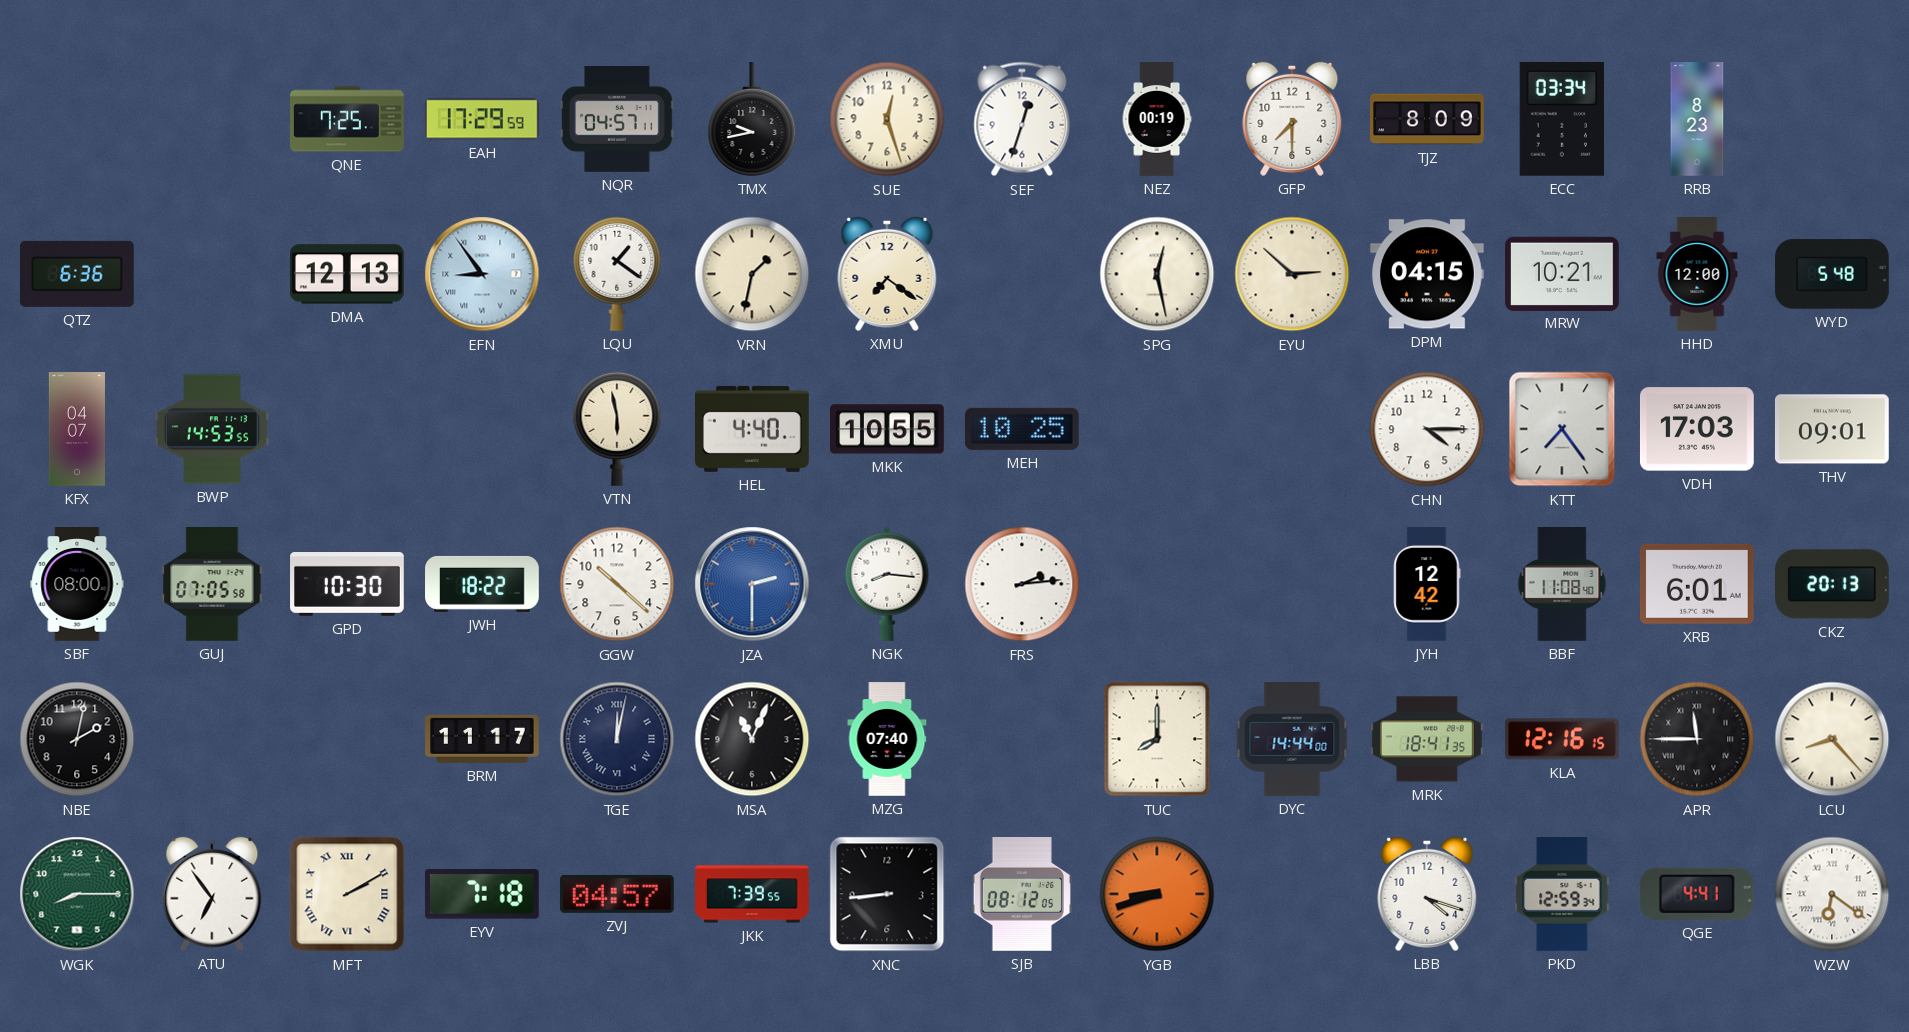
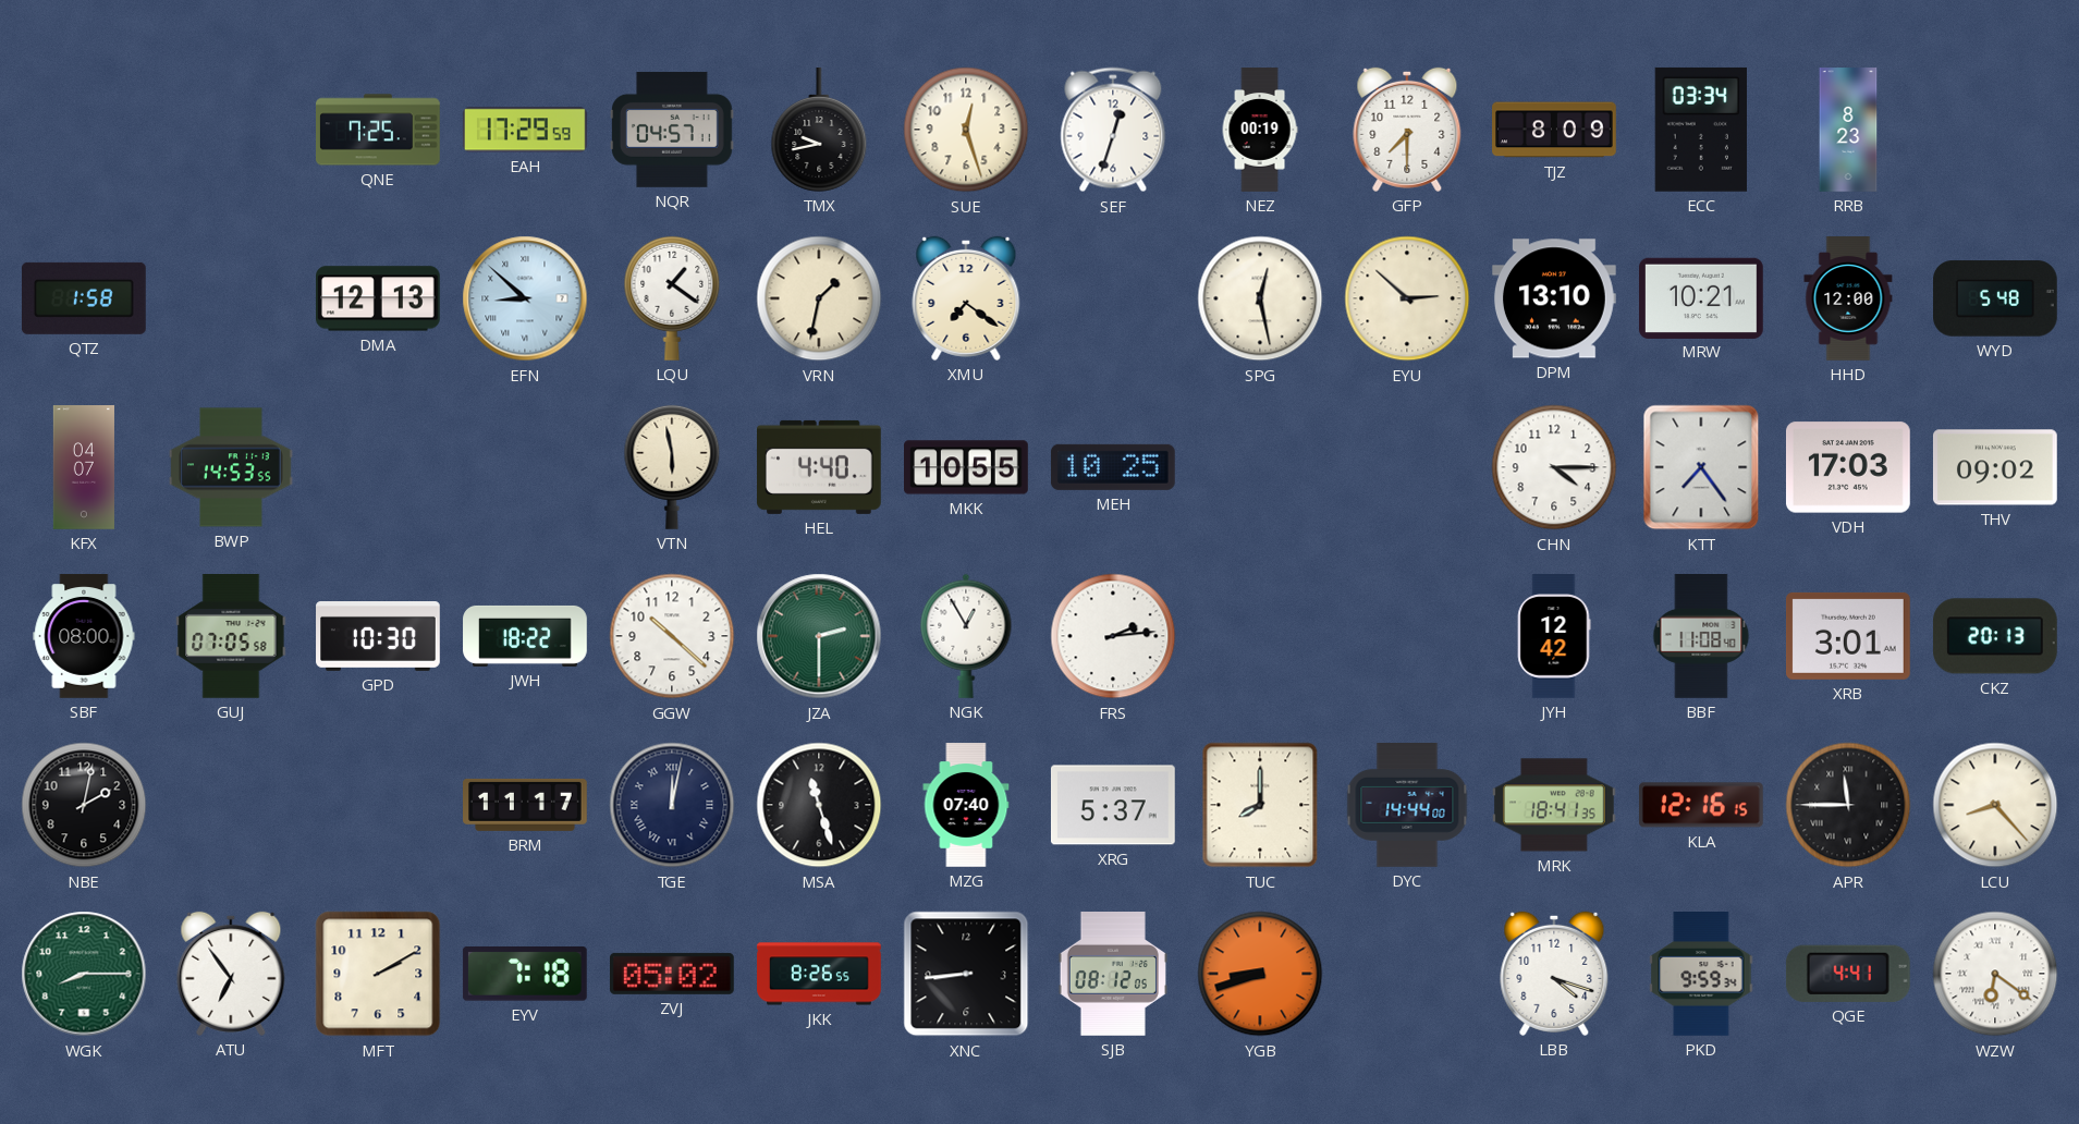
QTZ: 6:36 -> 1:58
EFN: 8:54 -> 8:52
DPM: 04:15 -> 13:10
THV: 09:01 -> 09:02
JZA dial: blue -> green
NGK: 8:16 -> 12:55
XRB: 6:01 -> 3:01
MSA: 11:04 -> 11:27
XRG: none -> 5:37
MFT numerals: Roman -> Arabic
ZVJ: 04:57 -> 05:02
JKK: 7:39 -> 8:26
PKD: 12:59 -> 9:59
